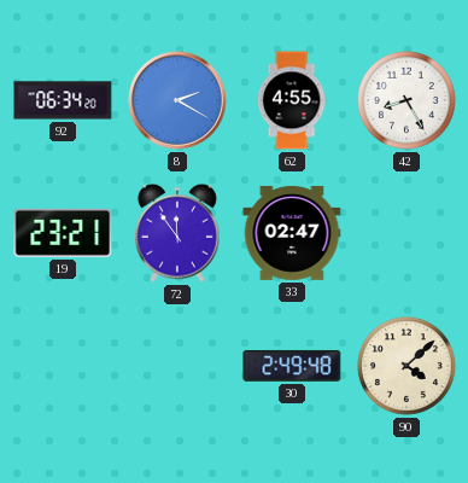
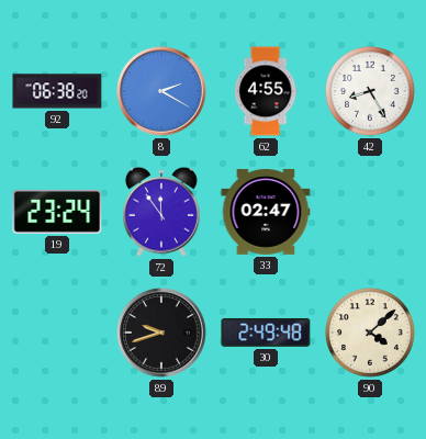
92: 06:34 -> 06:38
19: 23:21 -> 23:24
89: none -> 9:42
